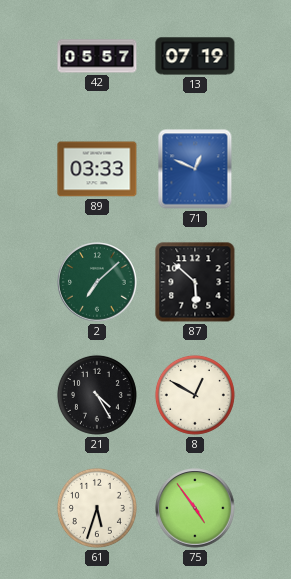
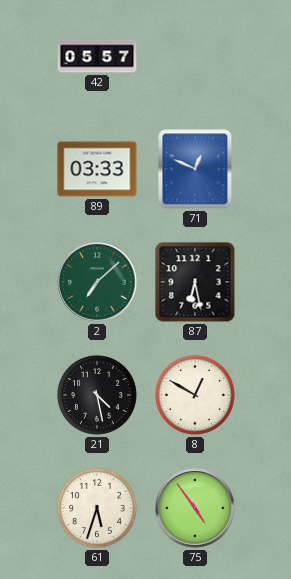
13: 07:19 -> none
87: 5:52 -> 6:28
21: 4:25 -> 4:28
